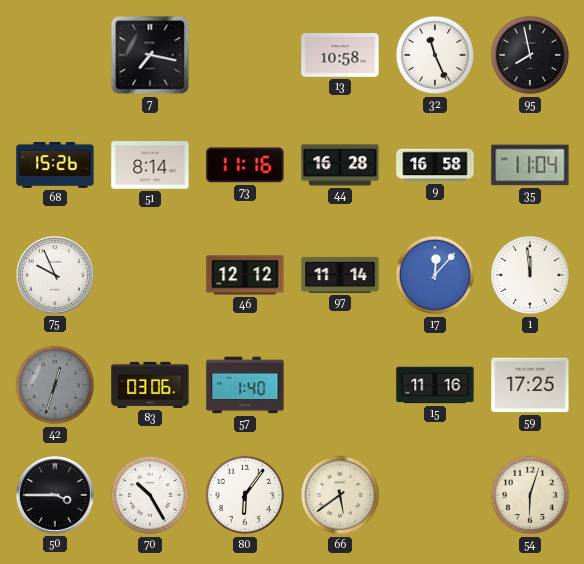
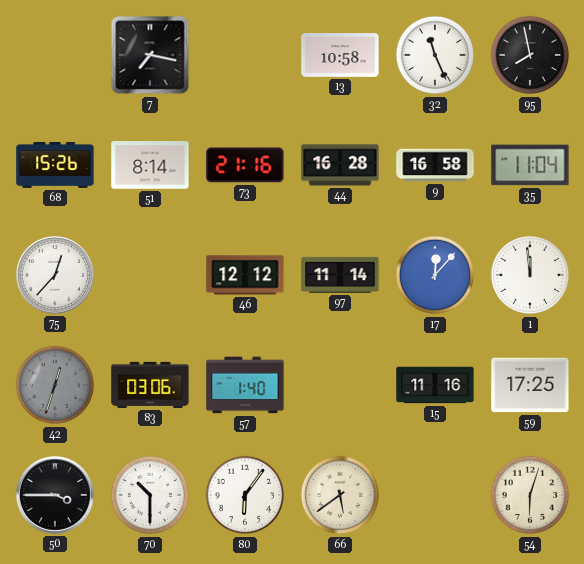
73: 11:16 -> 21:16
75: 9:56 -> 12:37
70: 10:25 -> 10:30
